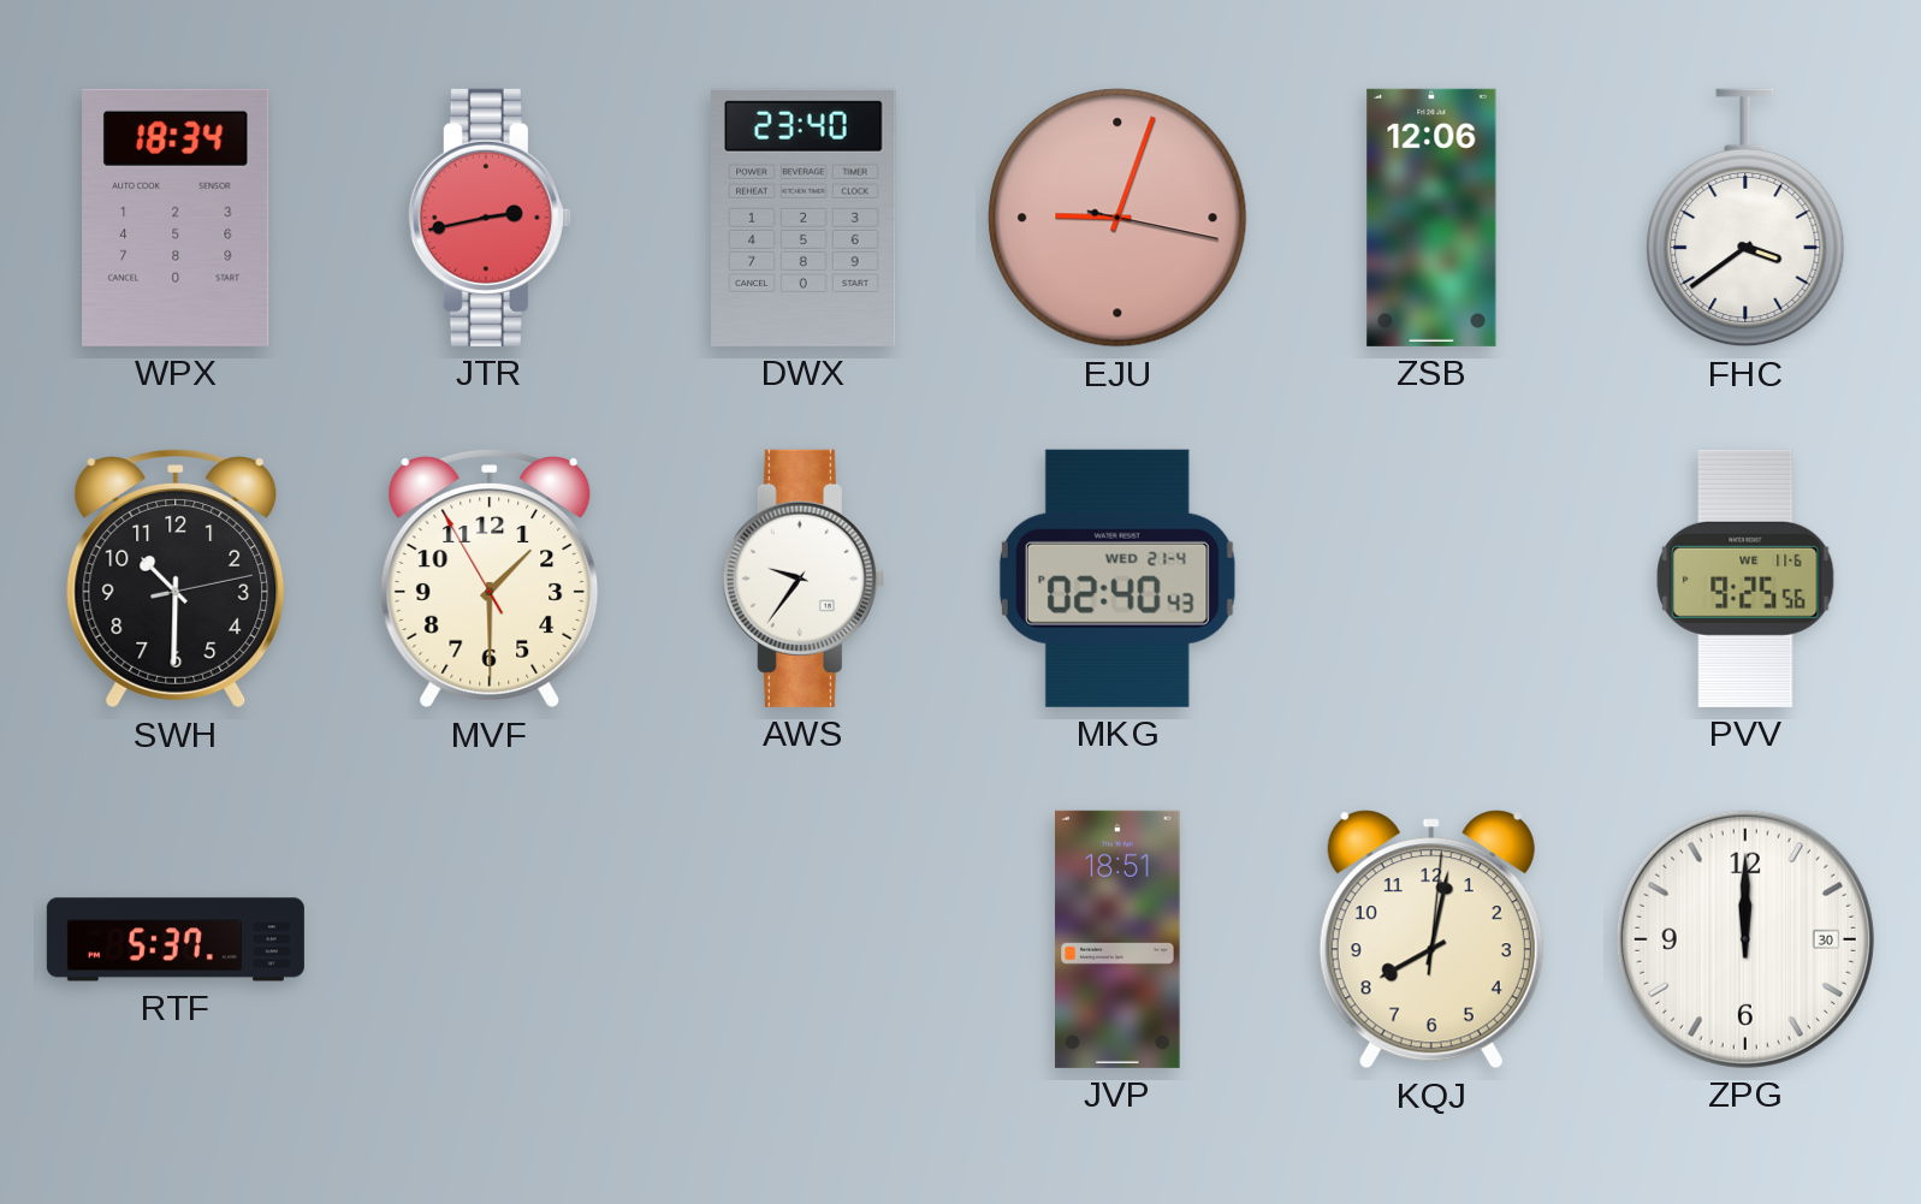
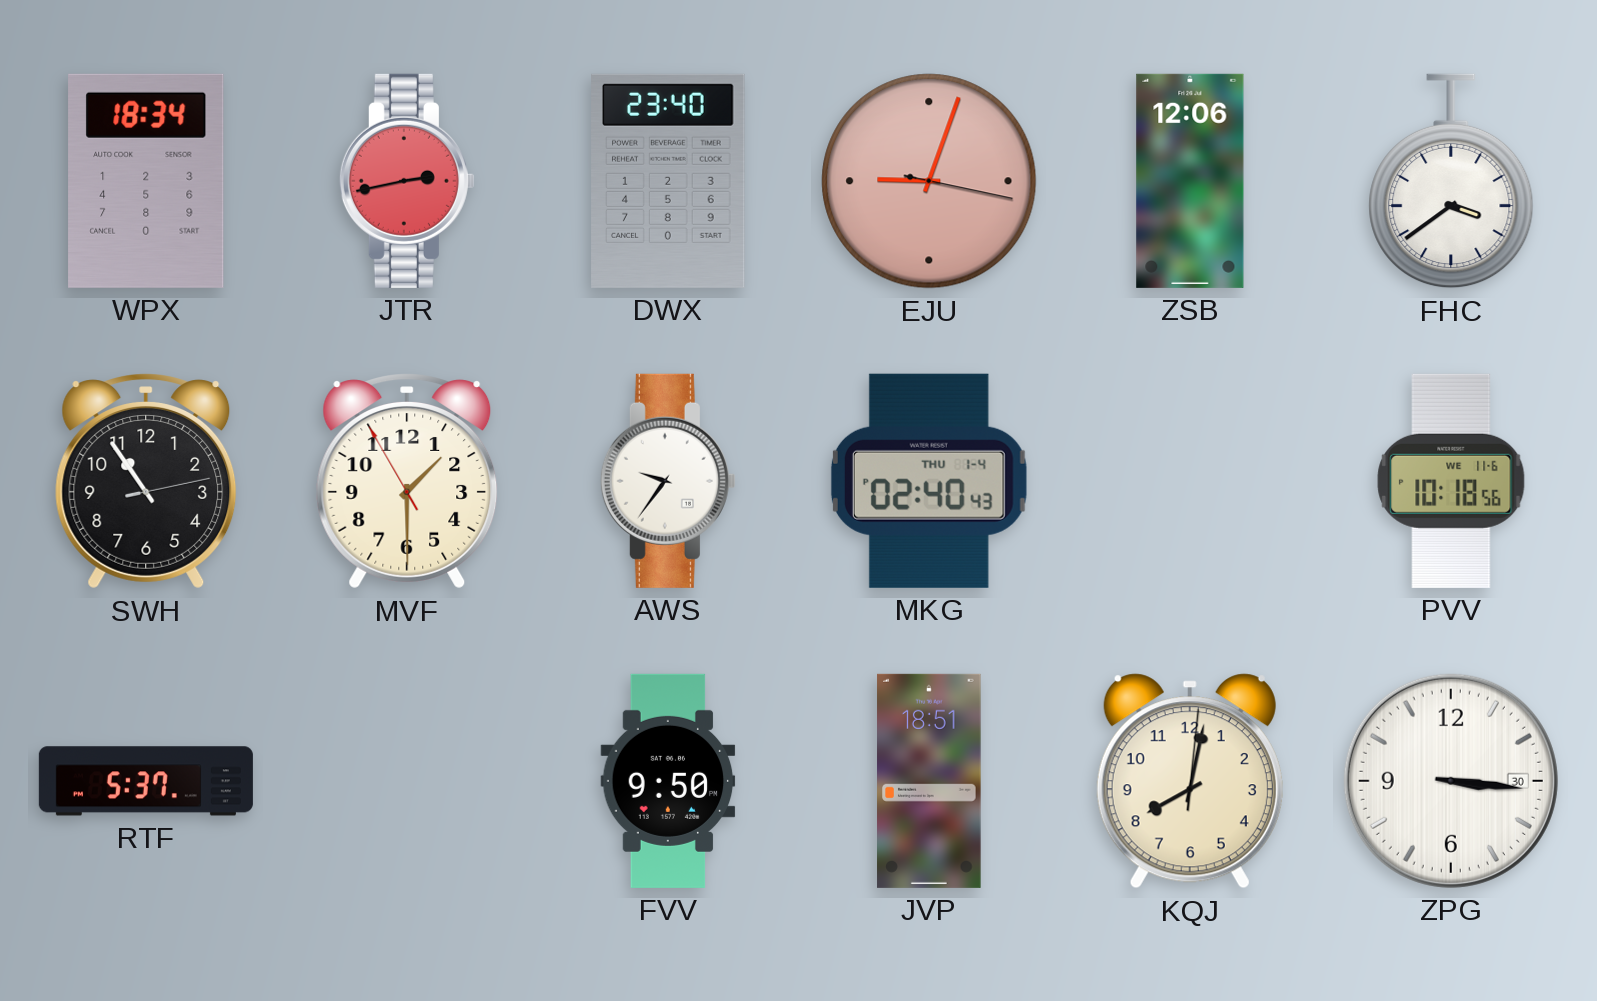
SWH: 10:30 -> 10:54
MKG date: WED 21-4 -> THU 1-4
PVV: 9:25 -> 10:18
FVV: none -> 9:50
ZPG: 12:00 -> 3:16
